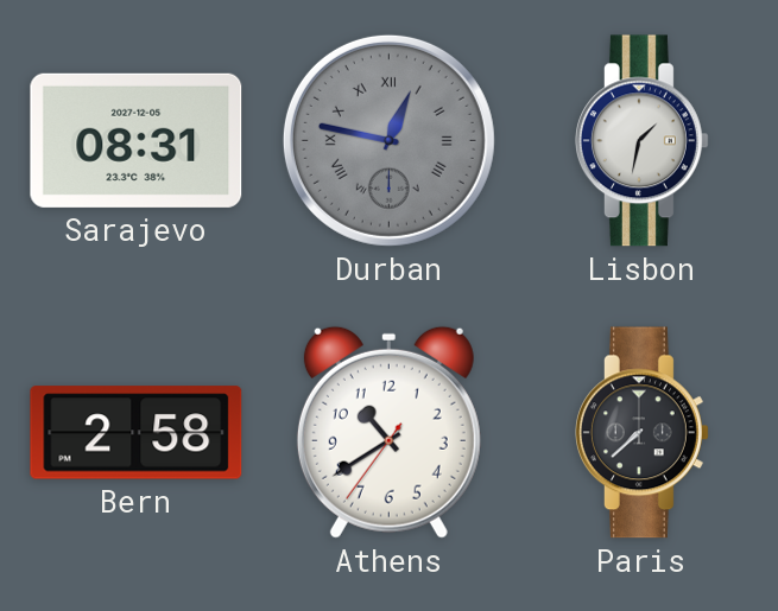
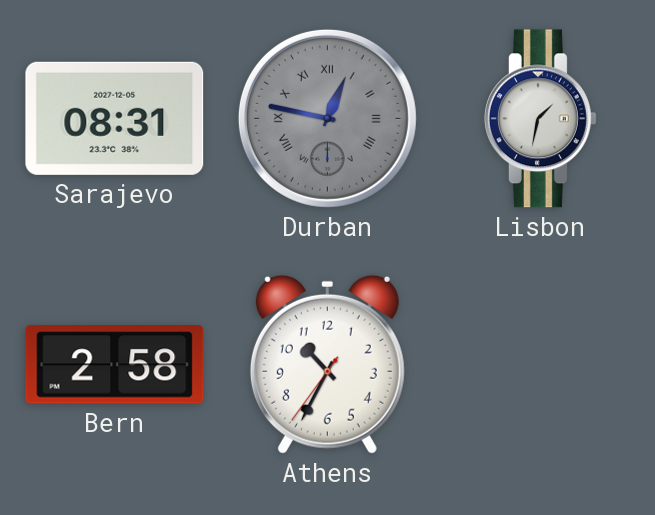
Athens: 10:39 -> 10:34
Paris: 7:38 -> none
